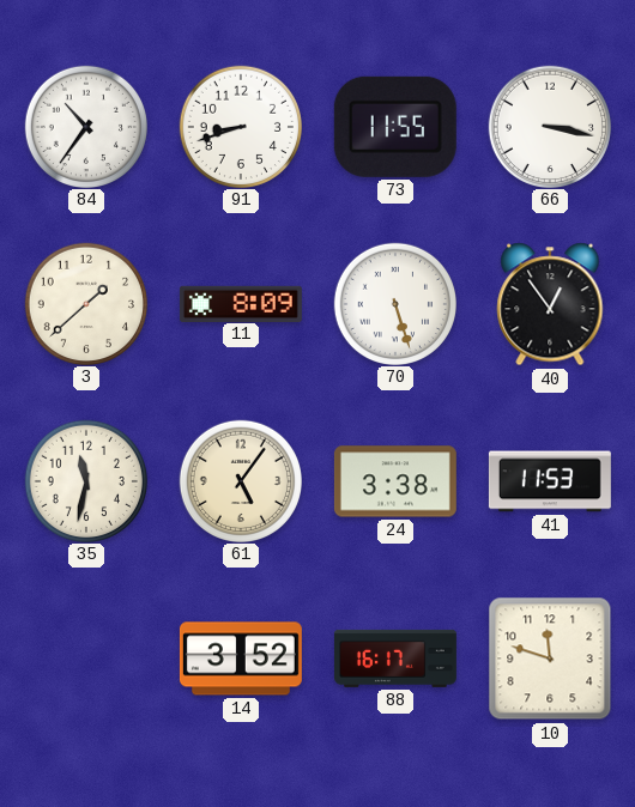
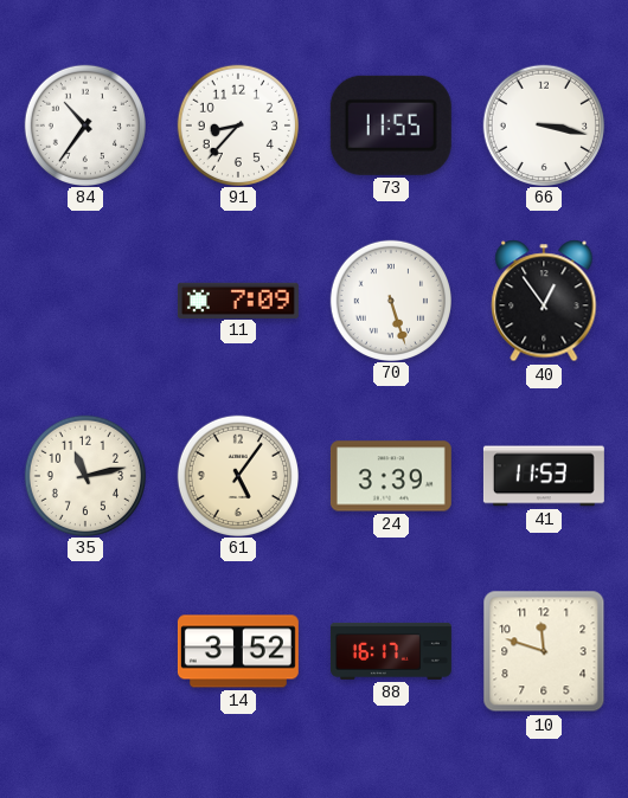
91: 8:42 -> 8:37
3: 1:38 -> none
11: 8:09 -> 7:09
35: 11:32 -> 11:13
24: 3:38 -> 3:39
